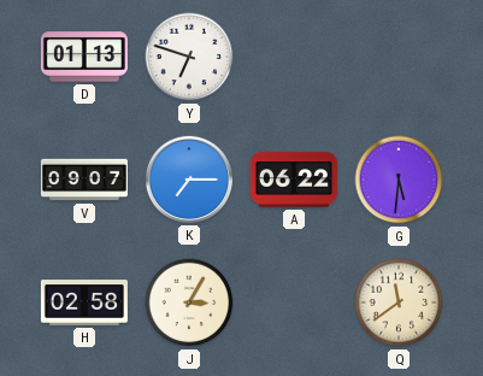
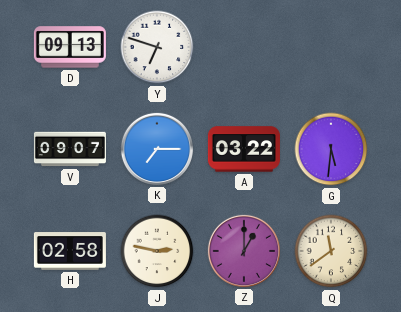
D: 01:13 -> 09:13
A: 06:22 -> 03:22
J: 3:05 -> 2:47
Z: none -> 1:00
